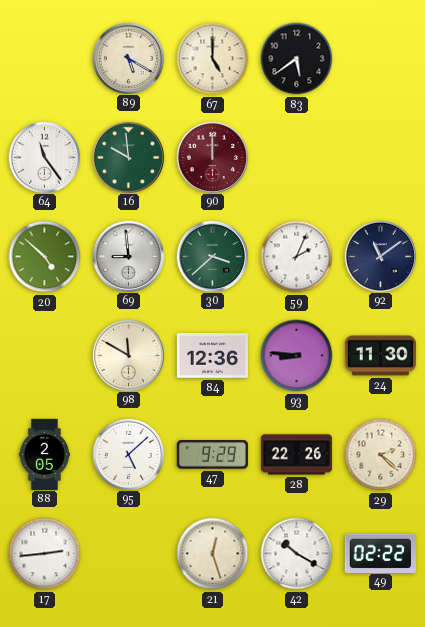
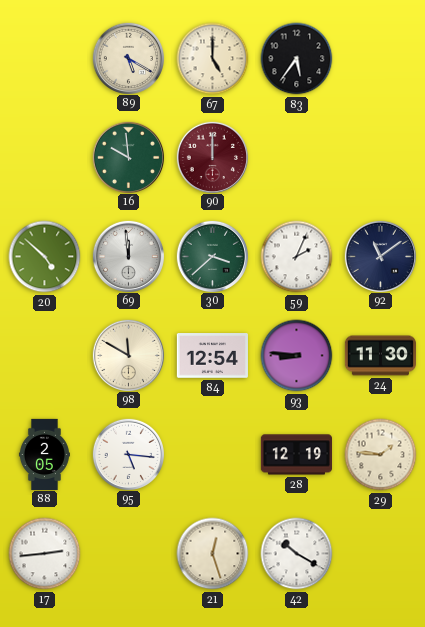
83: 5:39 -> 5:36
64: 11:24 -> none
69: 8:59 -> 11:59
84: 12:36 -> 12:54
95: 5:08 -> 5:16
47: 9:29 -> none
28: 22:26 -> 12:19
29: 2:22 -> 1:46
49: 02:22 -> none
